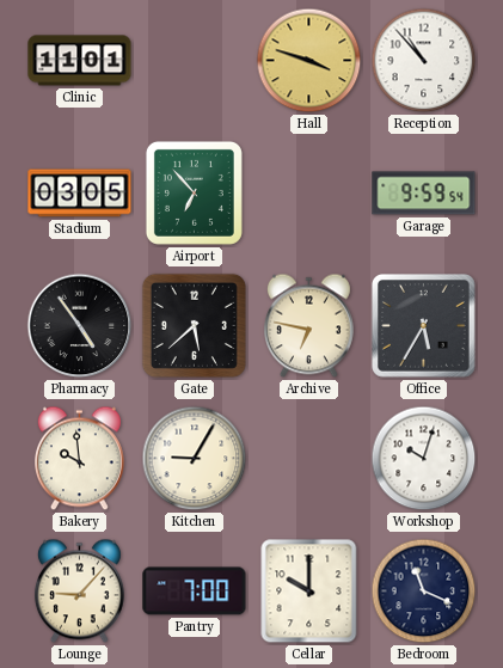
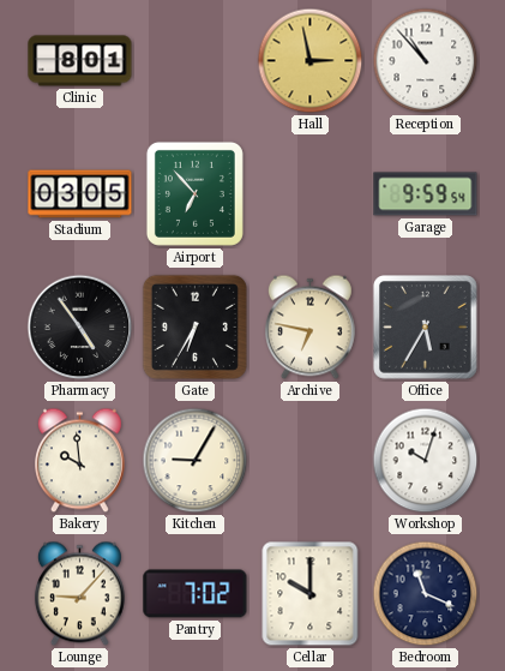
Clinic: 11:01 -> 8:01
Hall: 3:48 -> 2:58
Gate: 5:38 -> 6:35
Pantry: 7:00 -> 7:02
